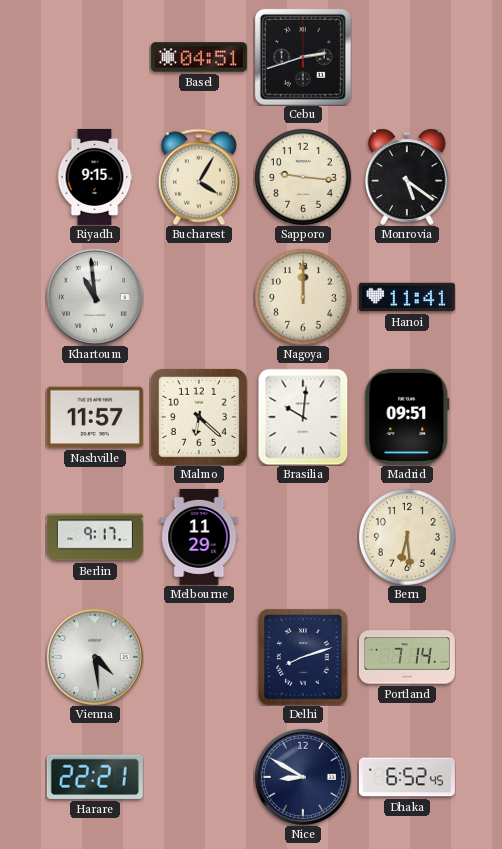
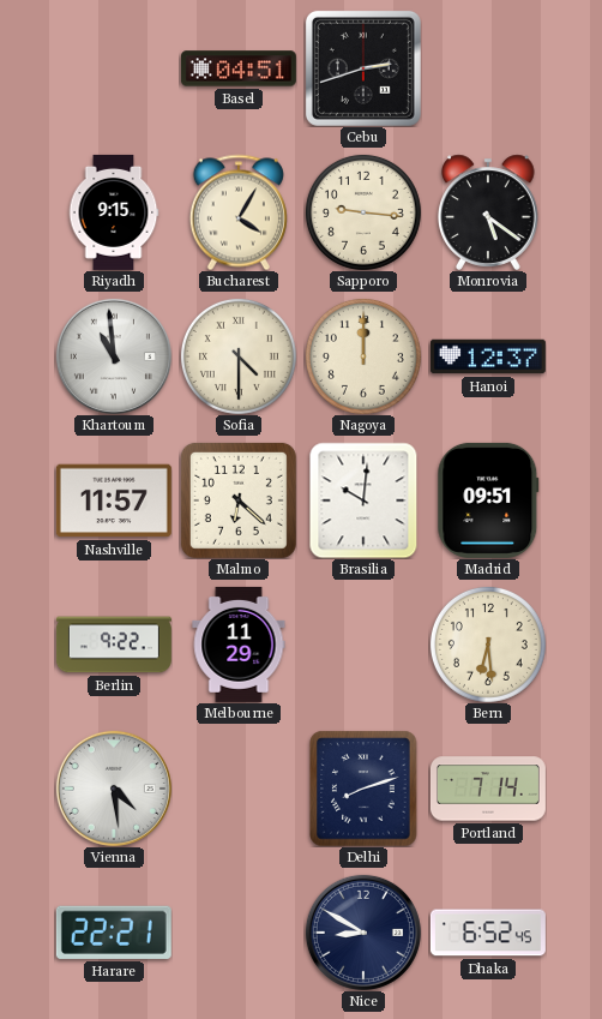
Sofia: none -> 4:30
Hanoi: 11:41 -> 12:37
Berlin: 9:17 -> 9:22
